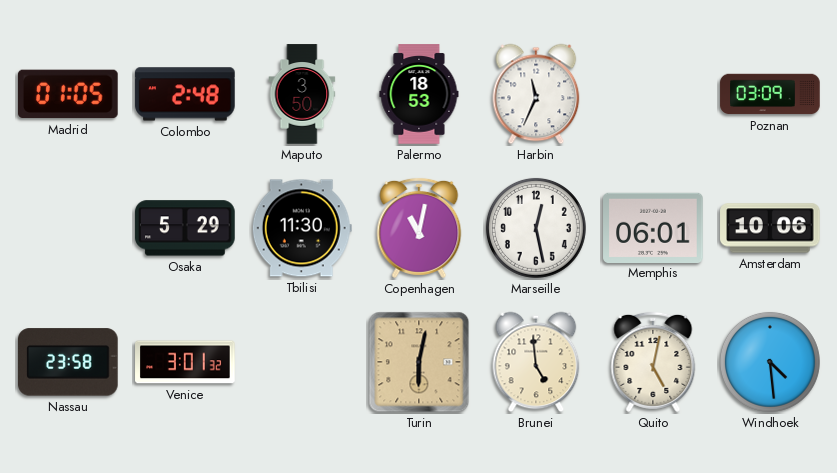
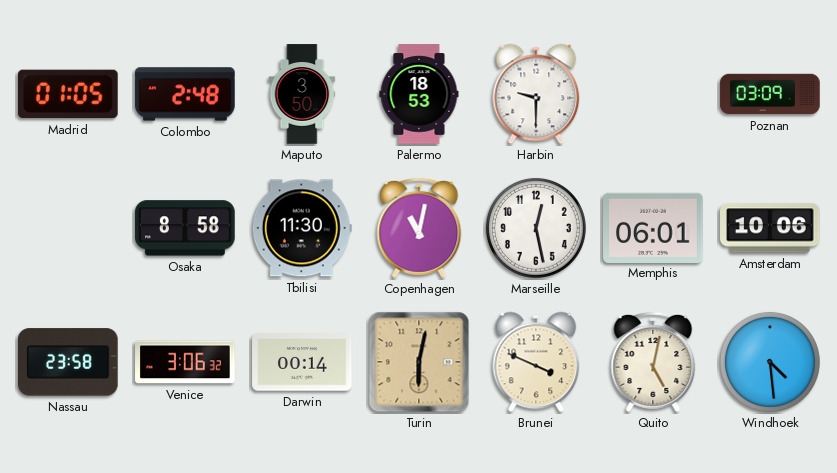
Harbin: 11:34 -> 9:30
Osaka: 5:29 -> 8:58
Venice: 3:01 -> 3:06
Darwin: none -> 00:14
Brunei: 4:59 -> 3:49
